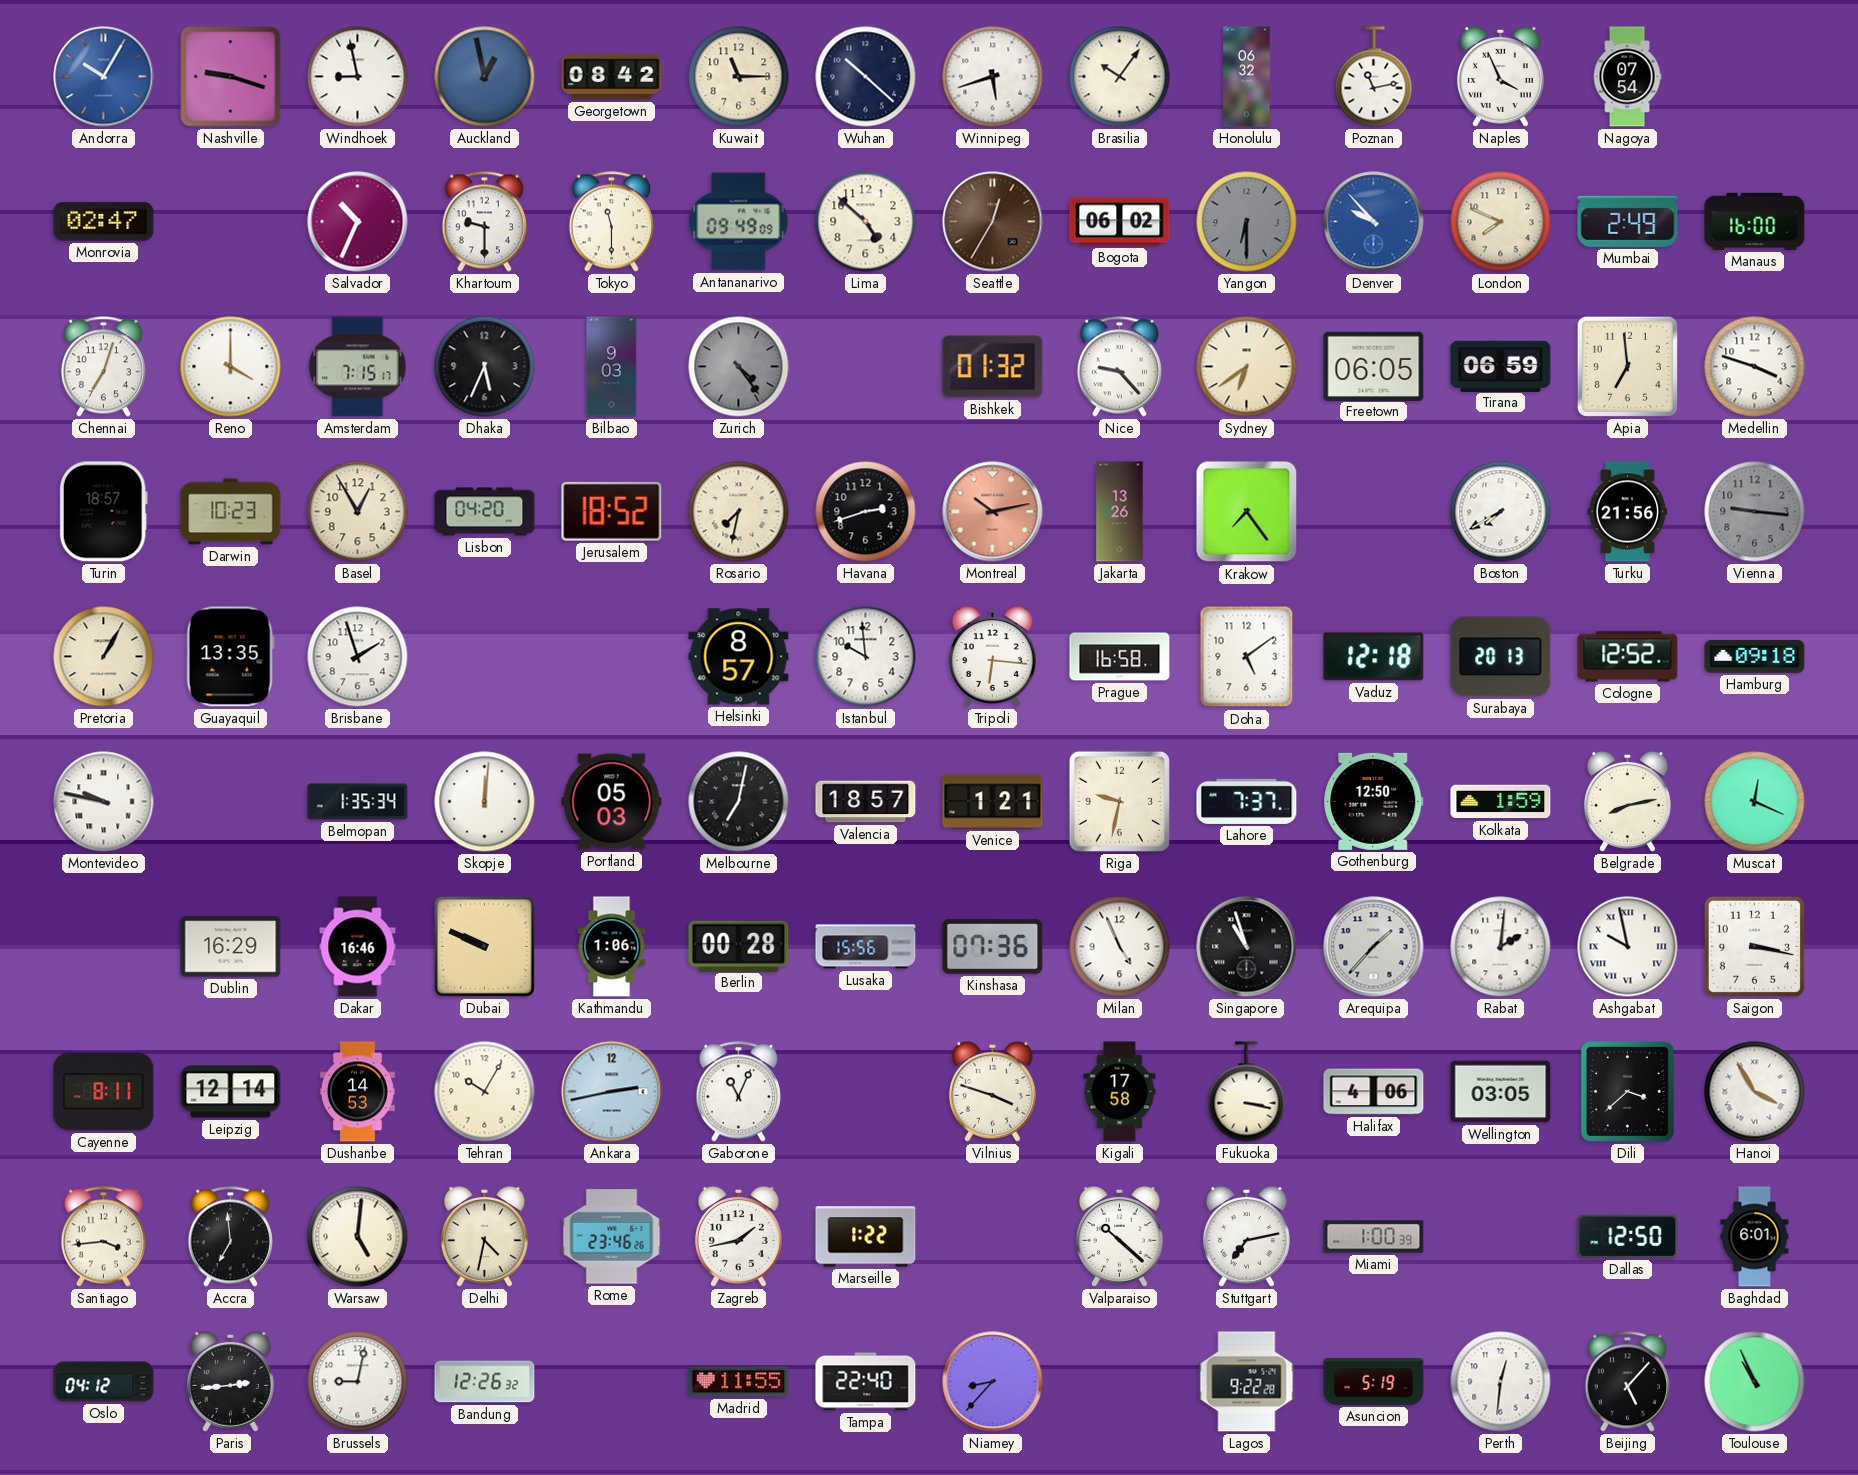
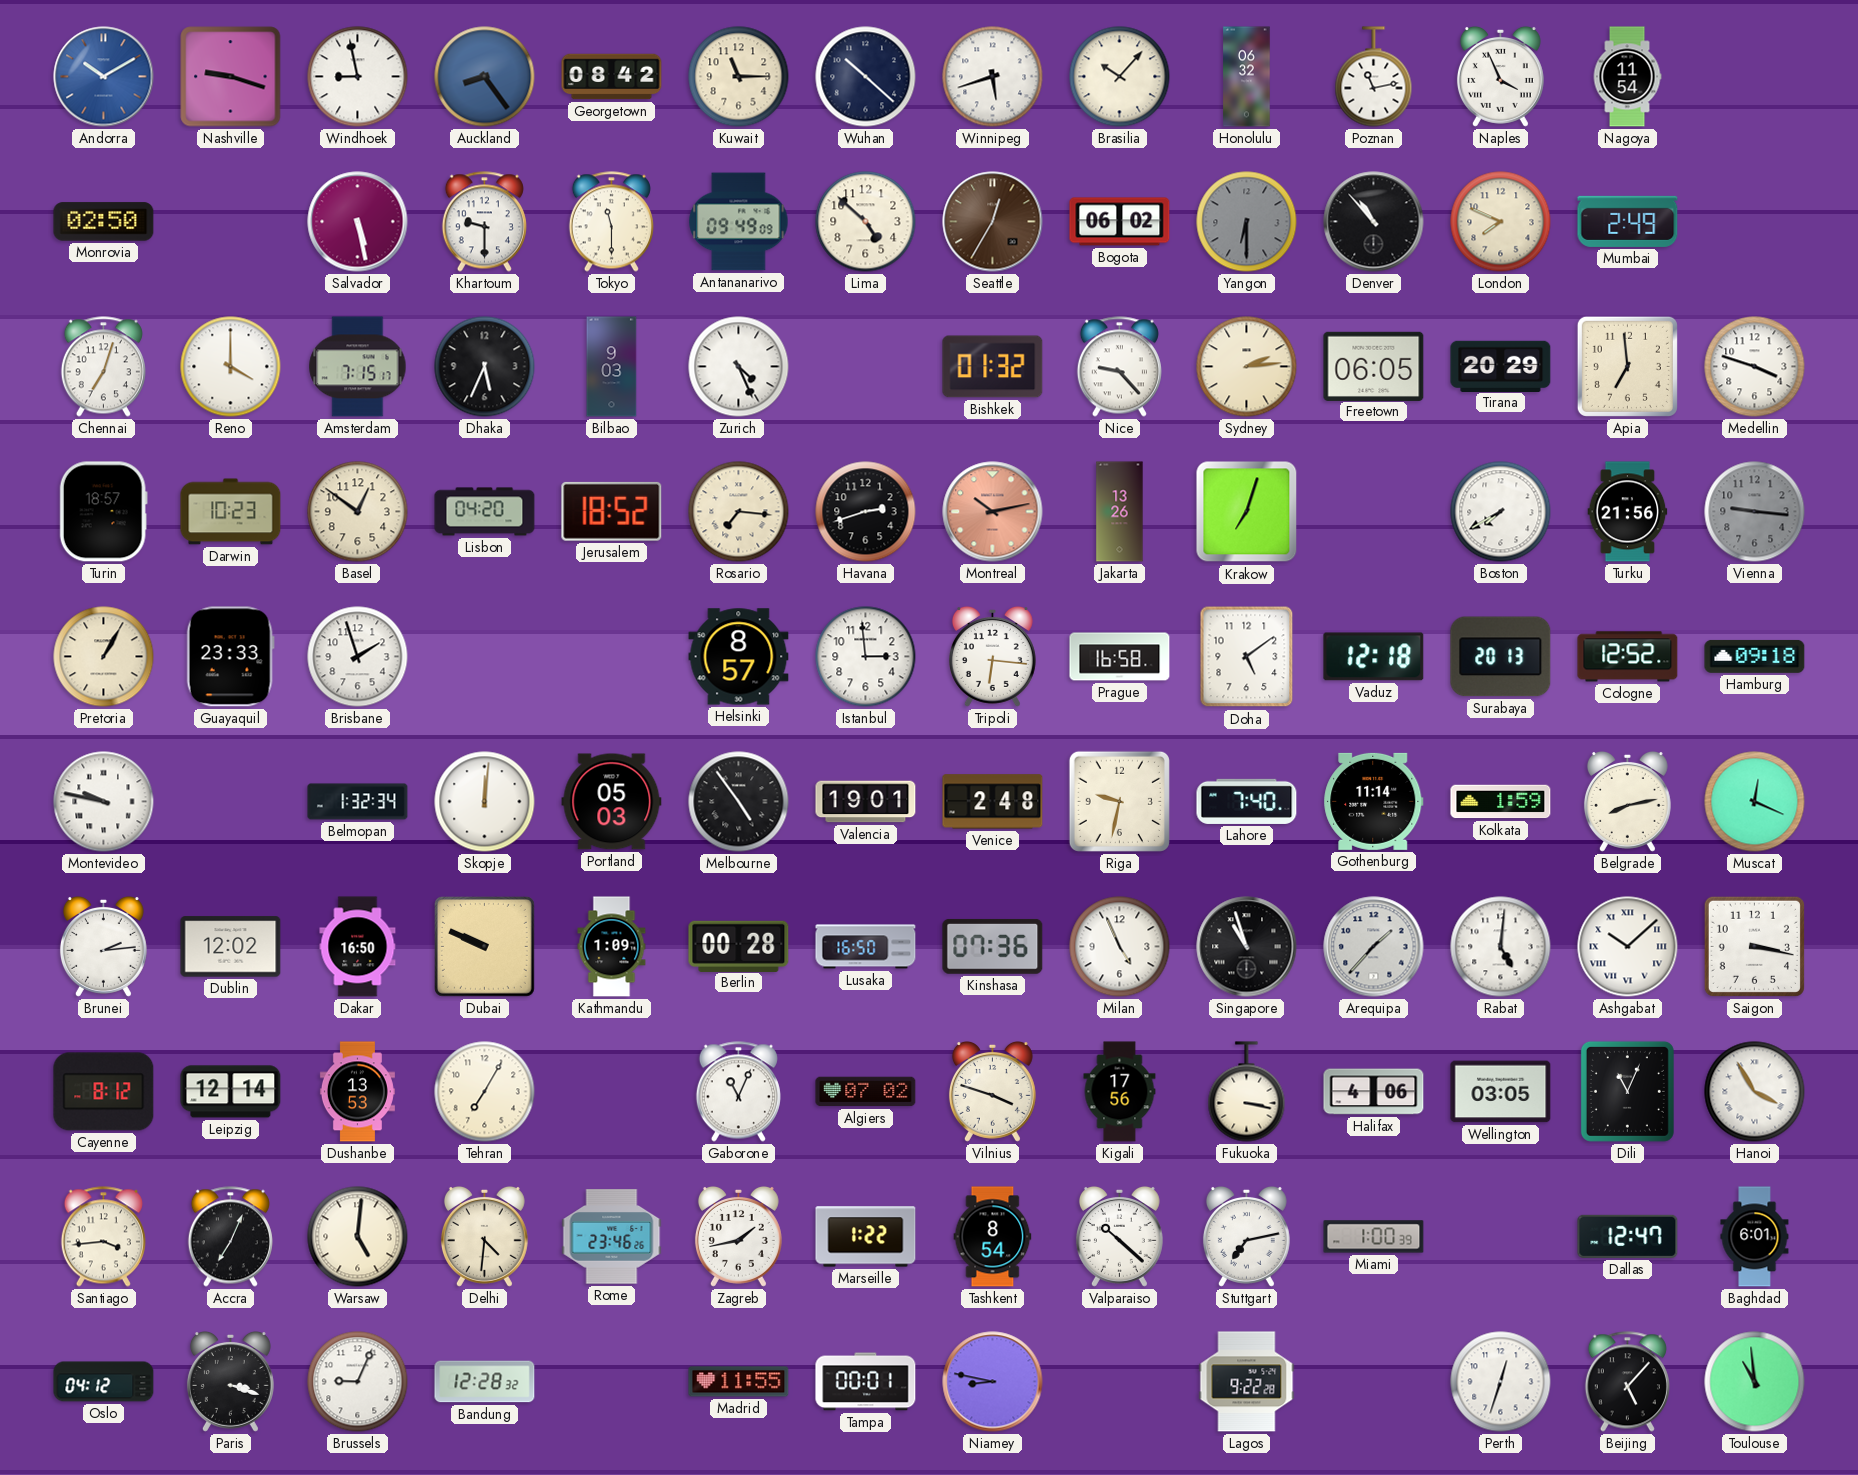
Andorra: 10:05 -> 10:10
Auckland: 12:58 -> 8:24
Brasilia: 10:06 -> 10:07
Nagoya: 07:54 -> 11:54
Monrovia: 02:47 -> 02:50
Salvador: 10:34 -> 5:28
Denver: 9:53 -> 10:53
Denver dial: blue -> black
Manaus: 16:00 -> none
Zurich: 4:24 -> 4:26
Zurich dial: grey -> white
Sydney: 6:39 -> 2:14
Tirana: 06:59 -> 20:29
Basel: 12:55 -> 12:51
Rosario: 7:32 -> 7:16
Krakow: 7:24 -> 7:03
Guayaquil: 13:35 -> 23:33
Istanbul: 9:59 -> 2:59
Belmopan: 1:35 -> 1:32
Melbourne: 7:02 -> 4:54
Valencia: 18:57 -> 19:01
Venice: 1:21 -> 2:48
Lahore: 7:37 -> 7:40
Gothenburg: 12:50 -> 11:14
Brunei: none -> 2:14
Dublin: 16:29 -> 12:02
Dakar: 16:46 -> 16:50
Kathmandu: 1:06 -> 1:09
Lusaka: 15:56 -> 16:50
Rabat: 2:01 -> 5:01
Ashgabat: 9:58 -> 10:08
Cayenne: 8:11 -> 8:12
Dushanbe: 14:53 -> 13:53
Tehran: 10:05 -> 7:05
Ankara: 2:43 -> none
Algiers: none -> 07:02
Kigali: 17:58 -> 17:56
Dili: 3:38 -> 11:04
Accra: 6:59 -> 7:04
Delhi: 4:32 -> 4:31
Tashkent: none -> 8:54
Dallas: 12:50 -> 12:47
Paris: 2:44 -> 3:18
Brussels: 9:02 -> 9:04
Bandung: 12:26 -> 12:28
Tampa: 22:40 -> 00:01
Niamey: 8:37 -> 8:47
Asuncion: 5:19 -> none
Perth: 12:31 -> 12:33
Toulouse: 10:56 -> 10:59
